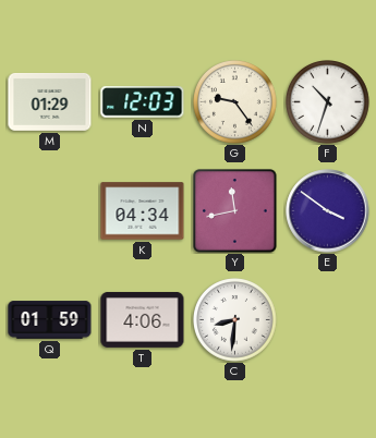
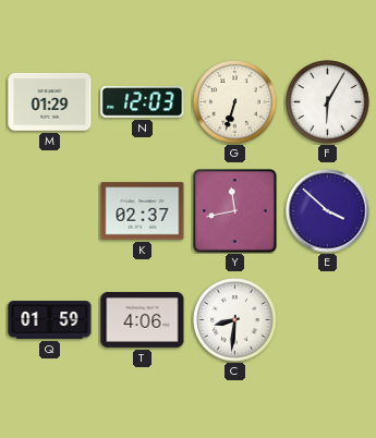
G: 9:24 -> 6:33
F: 10:33 -> 6:05
K: 04:34 -> 02:37
E: 3:51 -> 3:52
